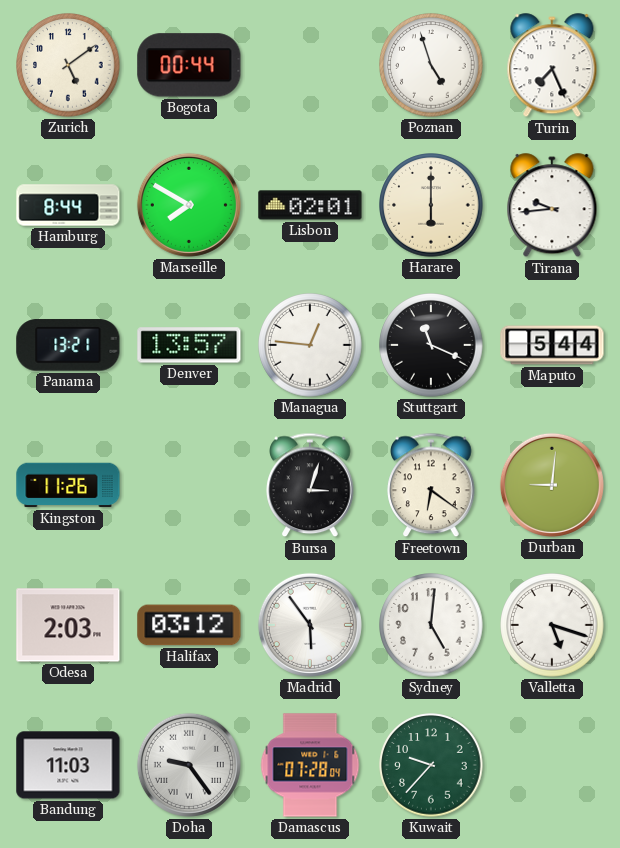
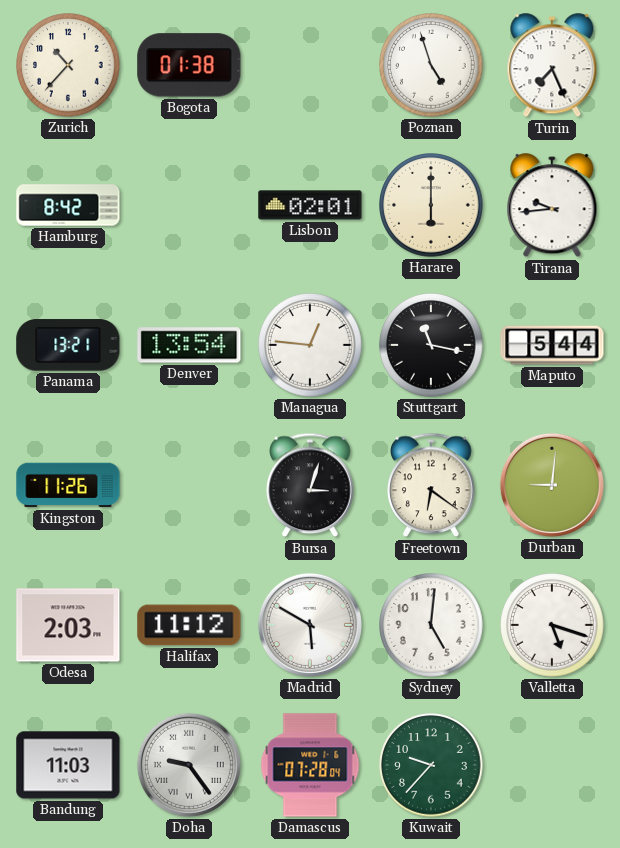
Zurich: 5:09 -> 10:37
Bogota: 00:44 -> 01:38
Hamburg: 8:44 -> 8:42
Marseille: 7:50 -> none
Denver: 13:57 -> 13:54
Stuttgart: 11:19 -> 11:17
Halifax: 03:12 -> 11:12
Madrid: 5:54 -> 5:50
